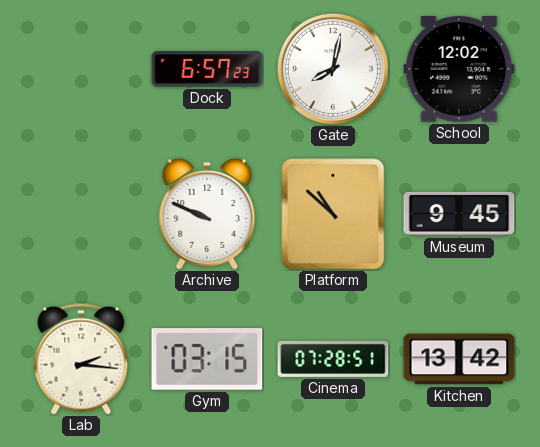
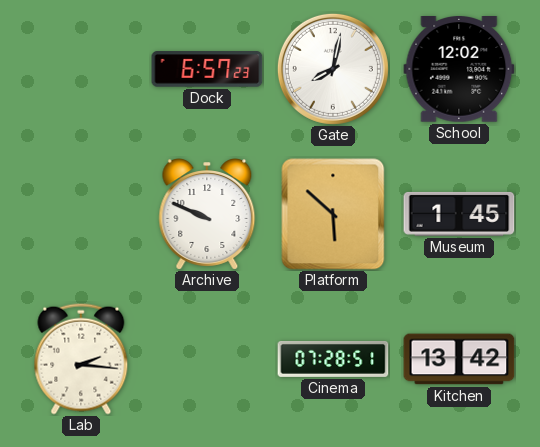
Platform: 10:52 -> 5:52
Museum: 9:45 -> 1:45
Gym: 03:15 -> none
